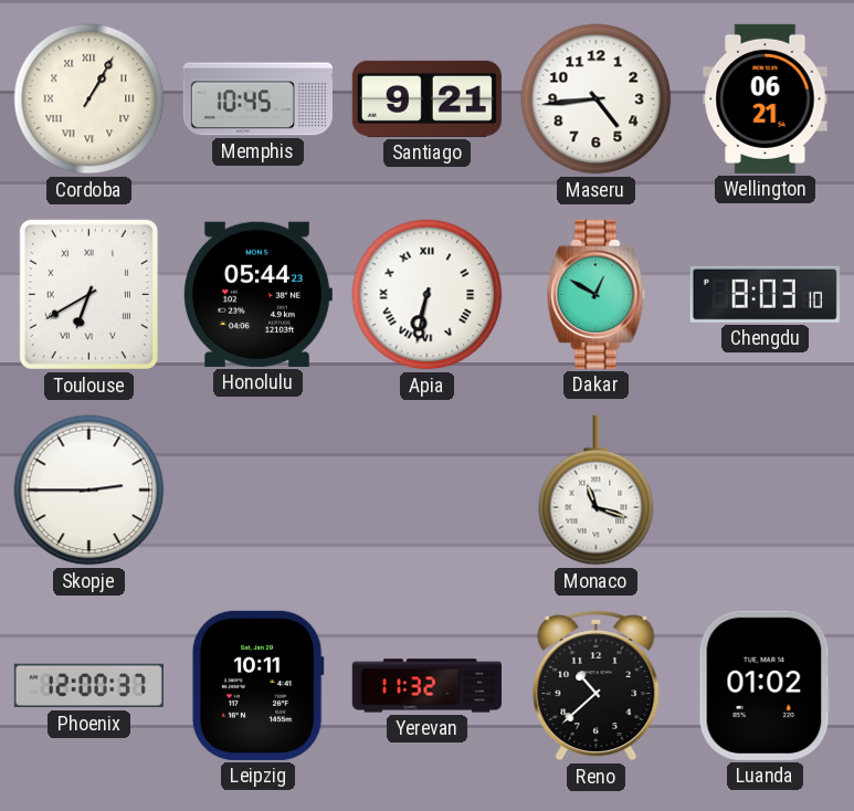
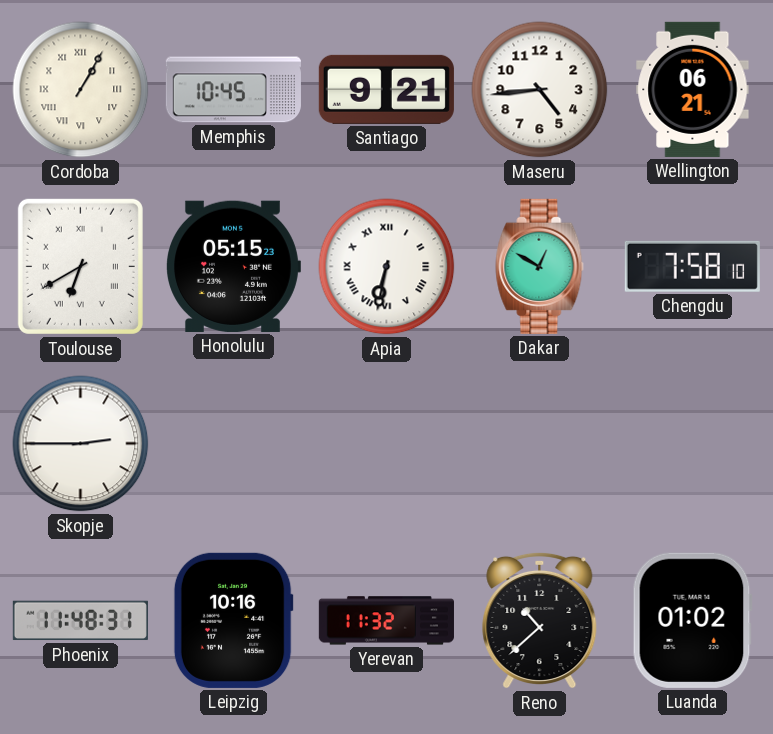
Honolulu: 05:44 -> 05:15
Chengdu: 8:03 -> 7:58
Monaco: 11:18 -> none
Phoenix: 12:00 -> 11:48
Leipzig: 10:11 -> 10:16
